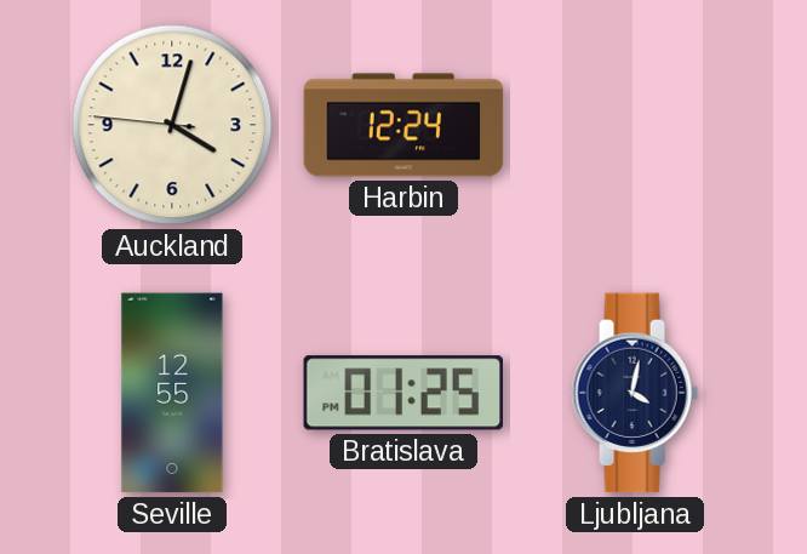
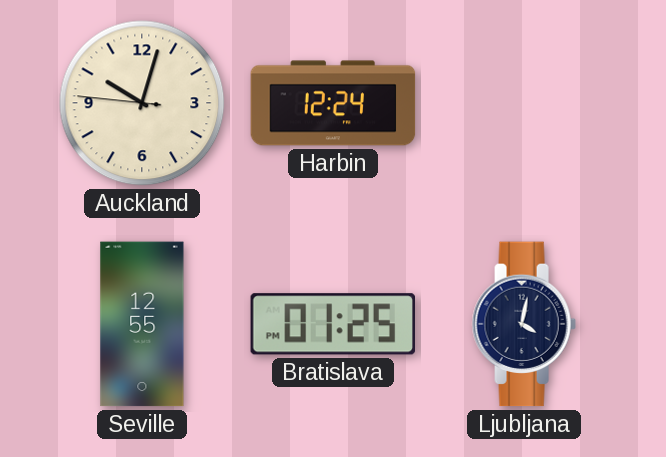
Auckland: 4:02 -> 10:02
